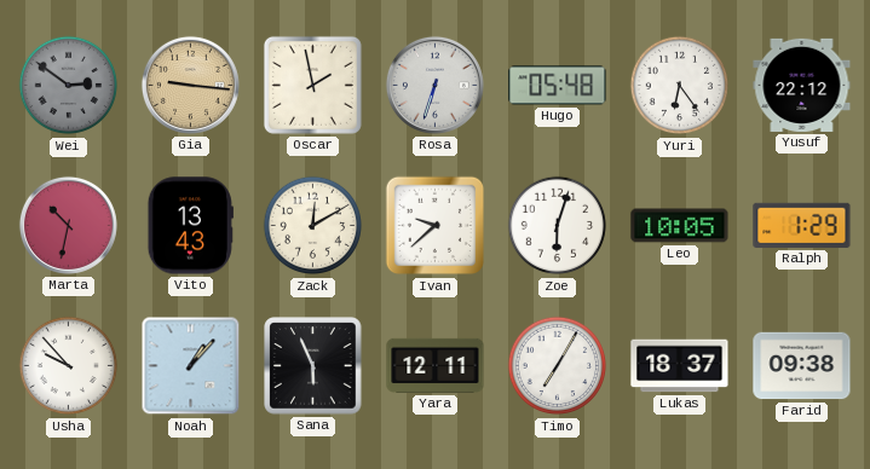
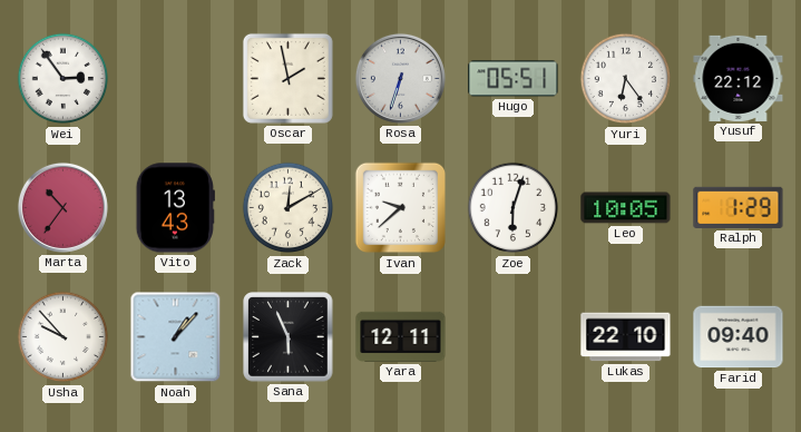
Wei: 2:51 -> 2:54
Wei dial: grey -> white
Gia: 9:16 -> none
Hugo: 05:48 -> 05:51
Marta: 10:32 -> 10:36
Timo: 7:05 -> none
Lukas: 18:37 -> 22:10
Farid: 09:38 -> 09:40
